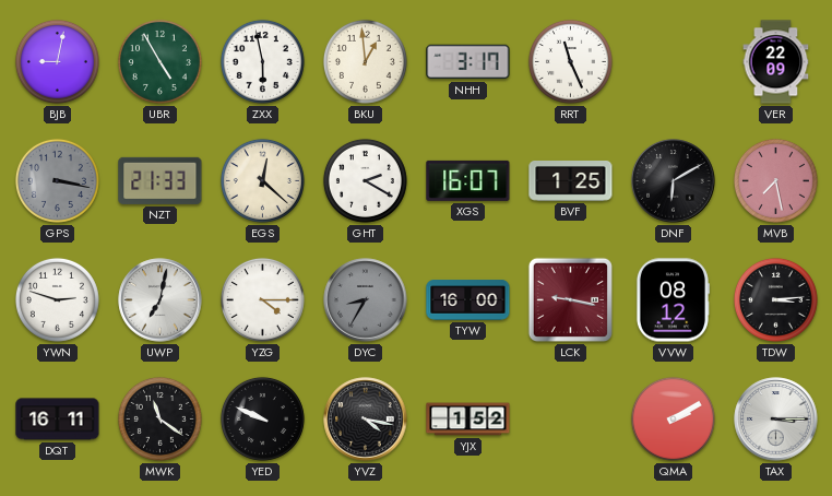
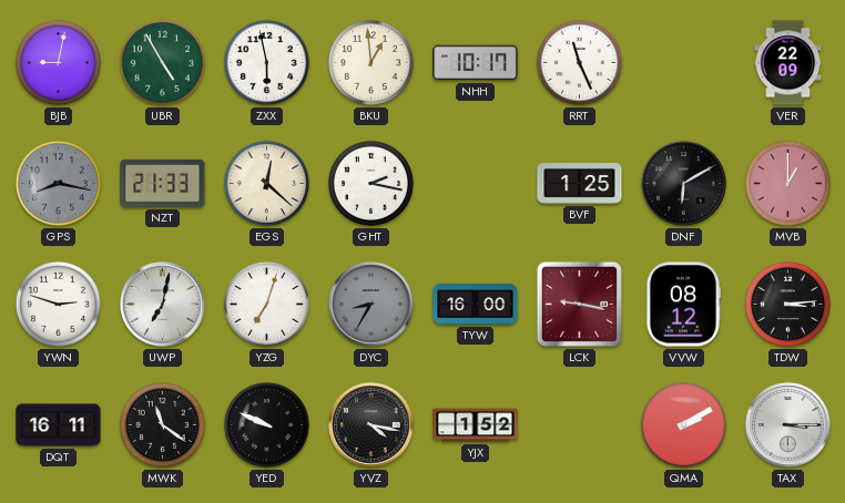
NHH: 3:17 -> 10:17
GPS: 3:17 -> 8:17
GHT: 2:20 -> 2:17
XGS: 16:07 -> none
MVB: 7:28 -> 1:00
YZG: 4:15 -> 7:03
